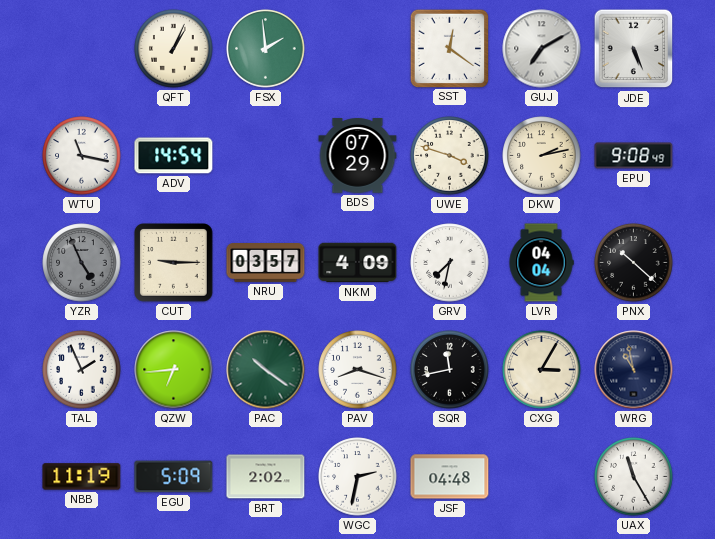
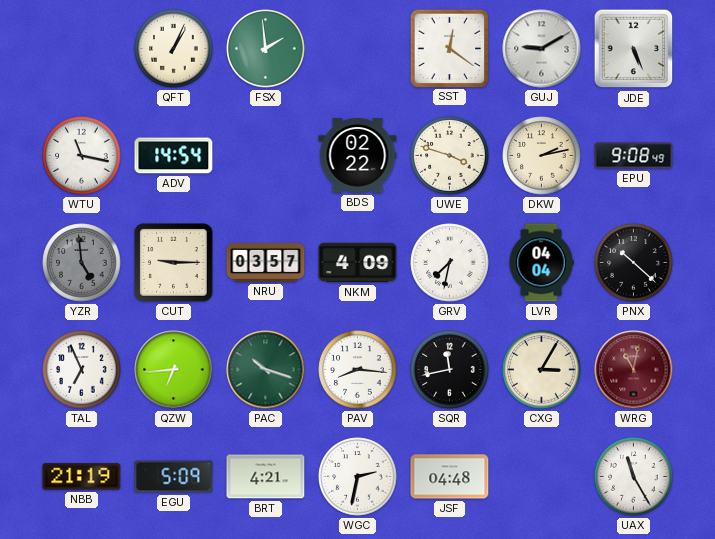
GUJ: 7:10 -> 9:10
BDS: 07:29 -> 02:22
YZR: 4:56 -> 4:59
TAL: 1:56 -> 6:56
PAC: 10:21 -> 10:18
PAV: 8:18 -> 8:16
WRG: 10:58 -> 11:02
WRG dial: navy -> burgundy
NBB: 11:19 -> 21:19
BRT: 2:02 -> 4:21
